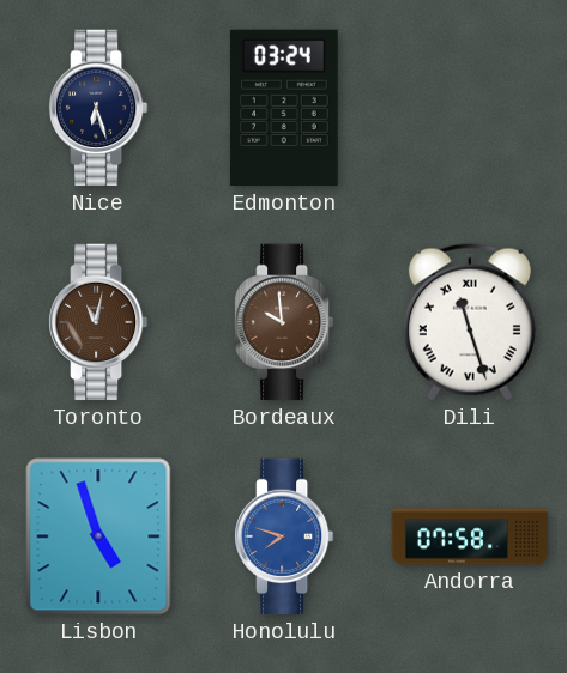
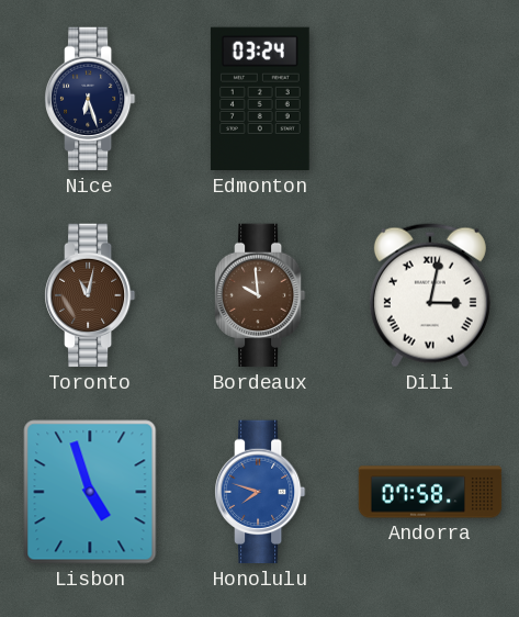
Dili: 11:27 -> 3:02
